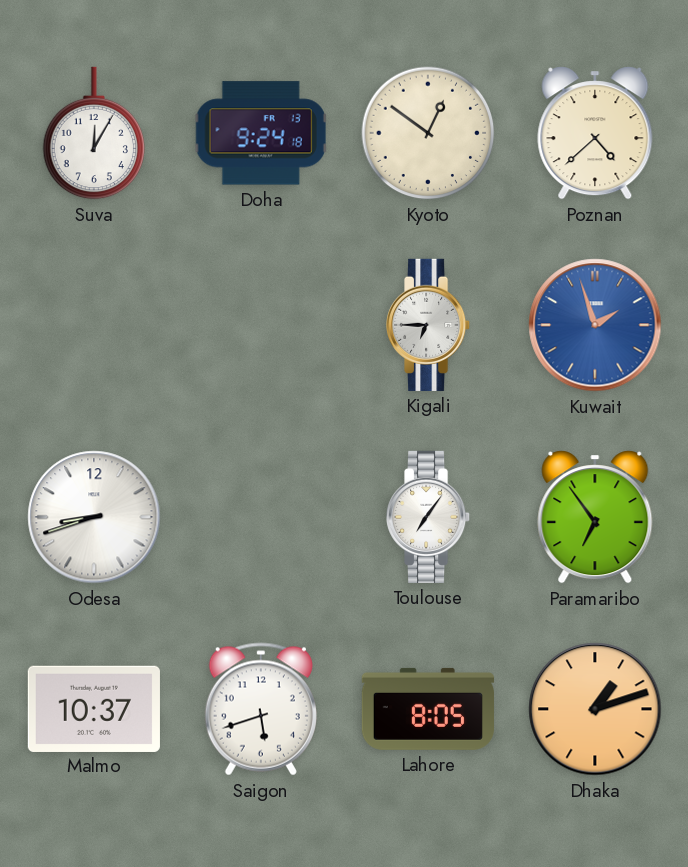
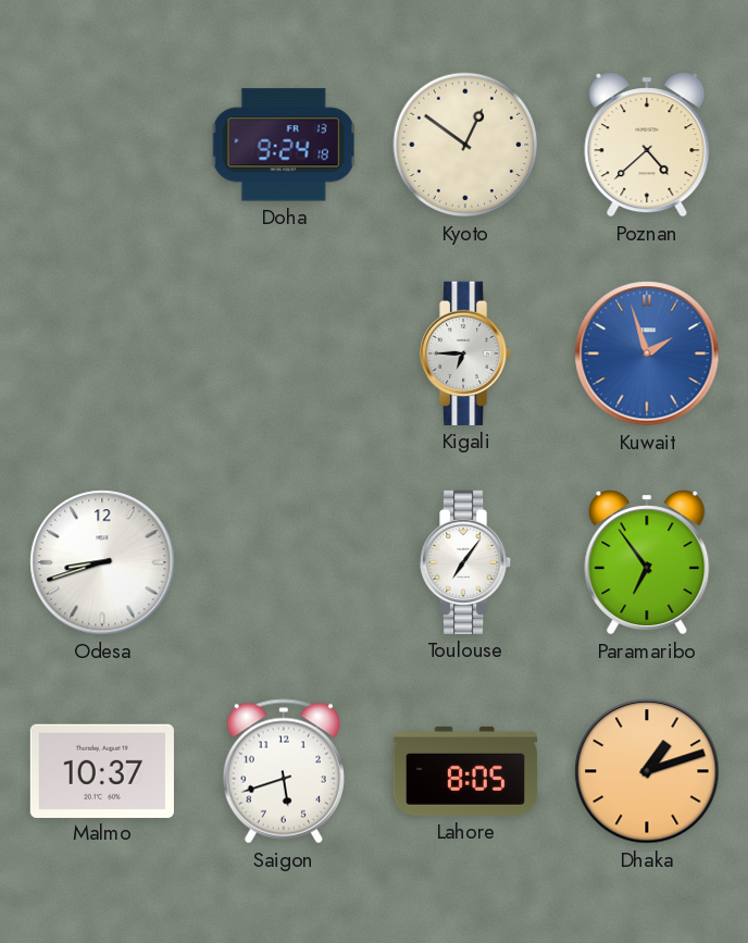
Suva: 12:05 -> none
